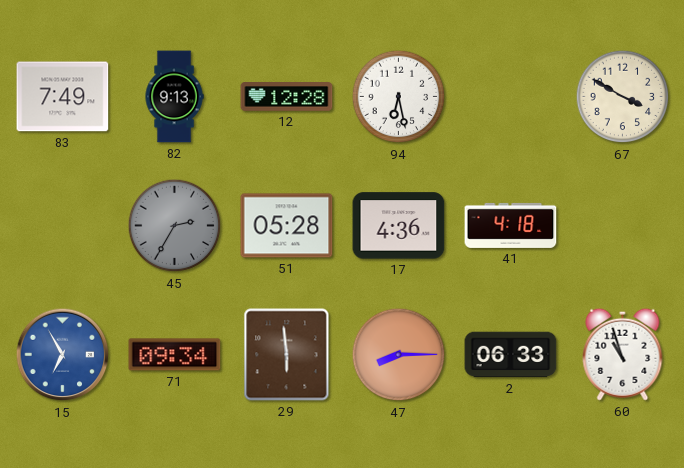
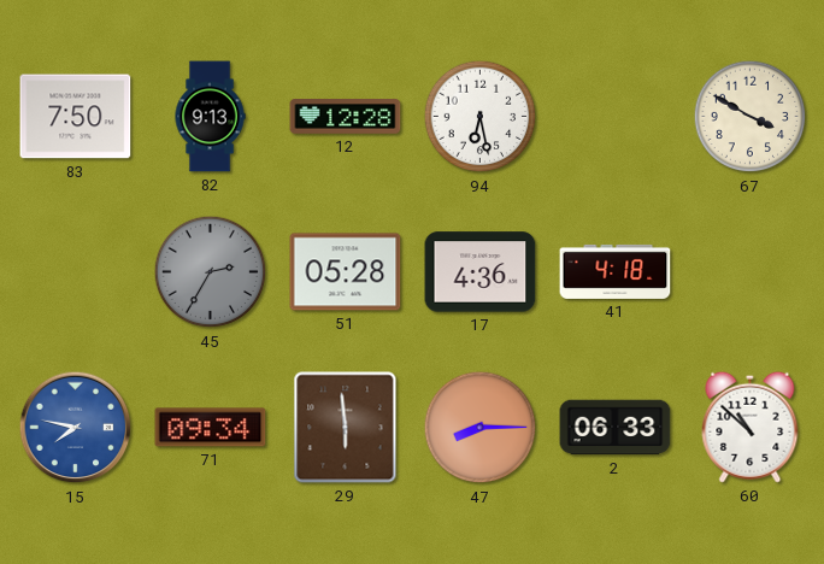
83: 7:49 -> 7:50
15: 6:55 -> 7:47
60: 10:57 -> 10:52
